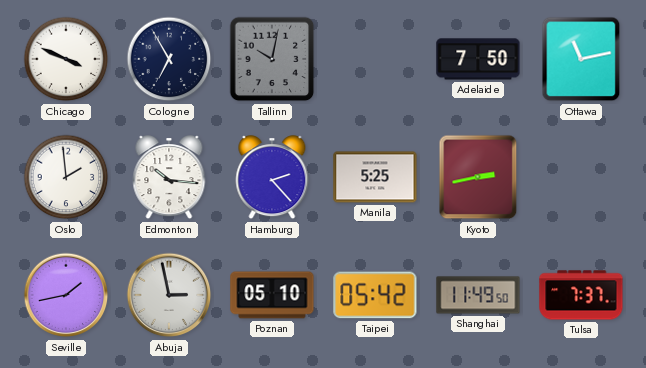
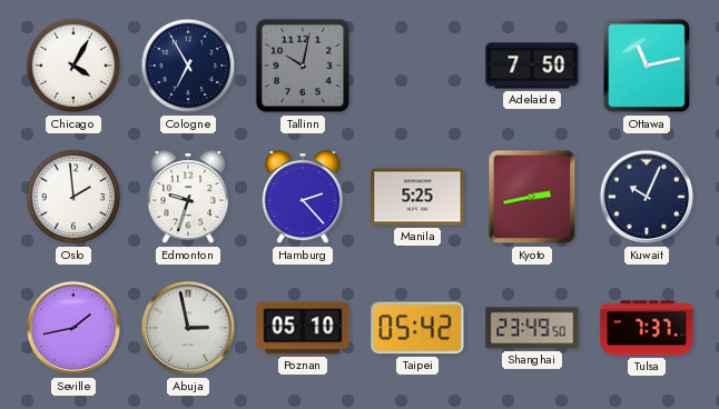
Chicago: 3:49 -> 4:05
Edmonton: 10:16 -> 9:33
Kuwait: none -> 10:04
Shanghai: 11:49 -> 23:49
